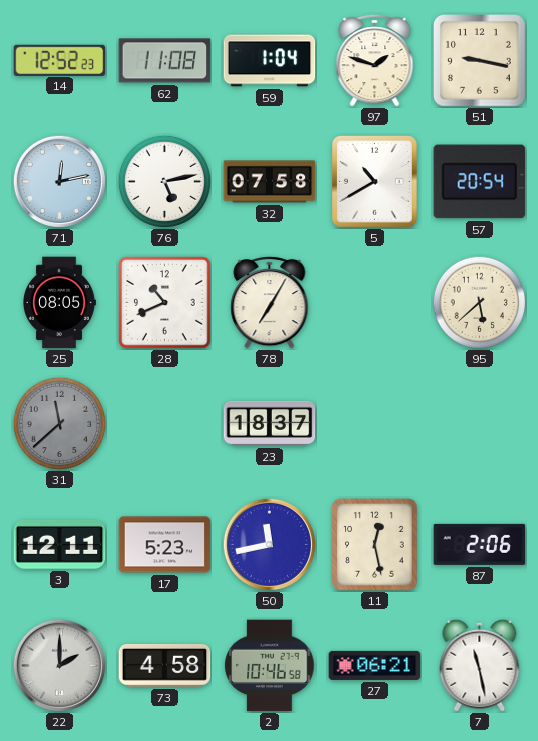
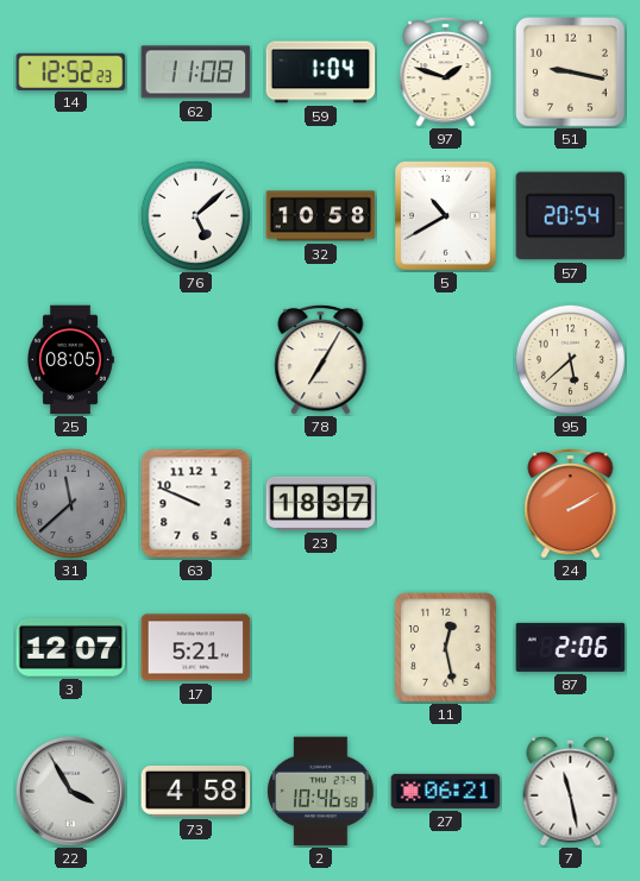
71: 12:13 -> none
76: 5:13 -> 5:08
32: 07:58 -> 10:58
28: 10:41 -> none
63: none -> 9:49
24: none -> 2:10
3: 12:11 -> 12:07
17: 5:23 -> 5:21
50: 11:43 -> none
22: 2:00 -> 3:55
